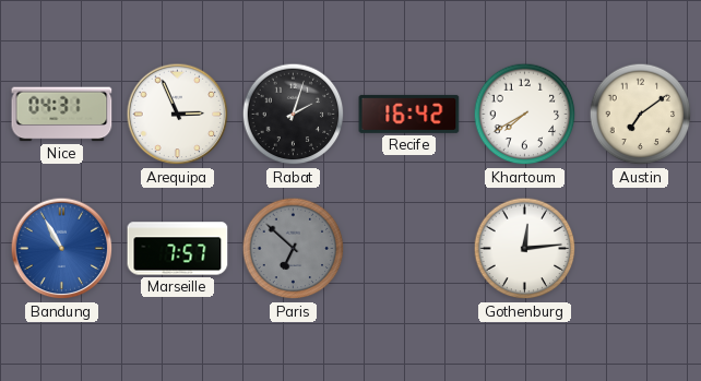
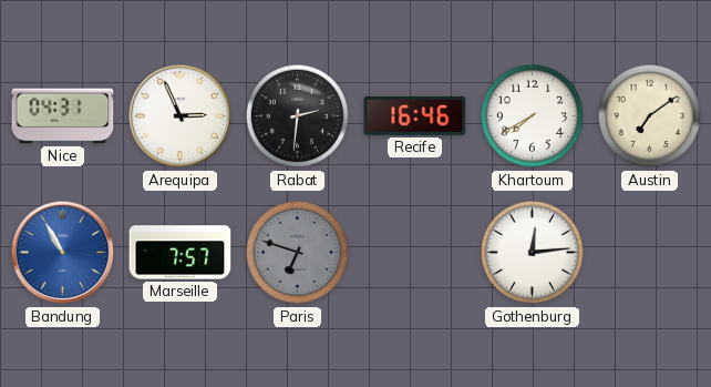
Rabat: 2:03 -> 2:31
Recife: 16:42 -> 16:46
Paris: 6:52 -> 6:48
